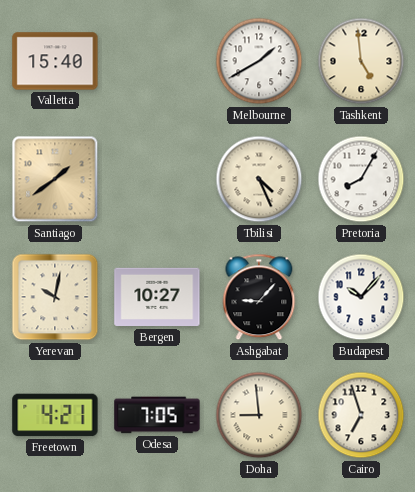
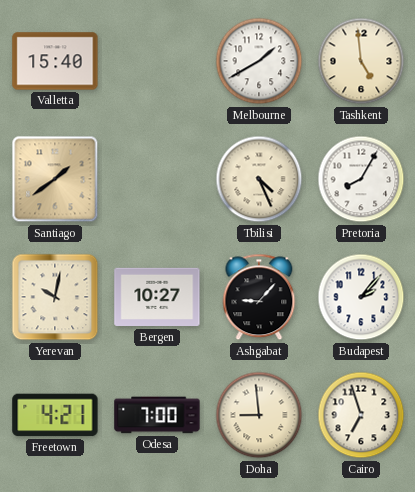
Budapest: 10:07 -> 2:07
Odesa: 7:05 -> 7:00
